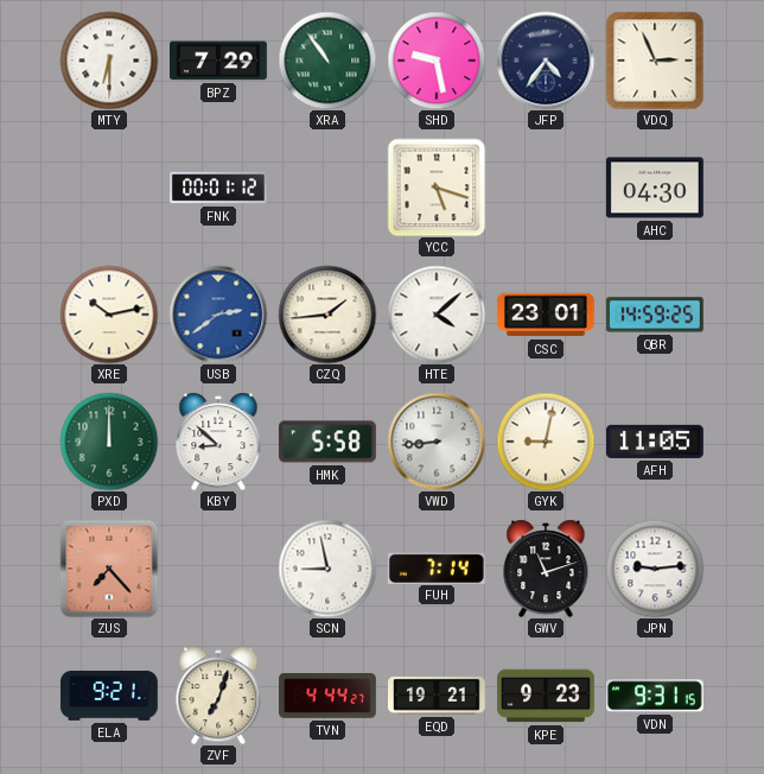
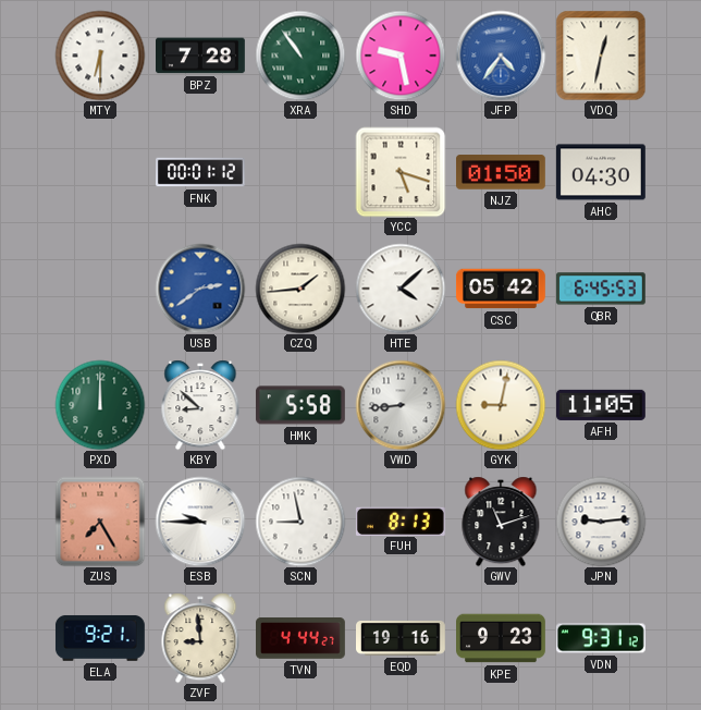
BPZ: 7:29 -> 7:28
JFP dial: navy -> blue
VDQ: 2:56 -> 12:32
NJZ: none -> 01:50
XRE: 10:13 -> none
CSC: 23:01 -> 05:42
QBR: 14:59 -> 6:45
ZUS: 7:23 -> 7:25
ESB: none -> 9:45
FUH: 7:14 -> 8:13
ZVF: 7:03 -> 8:59
EQD: 19:21 -> 19:16
VDN: 9:31:15 -> 9:31:12
